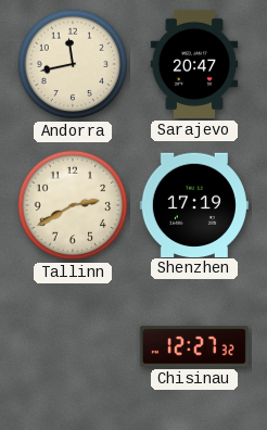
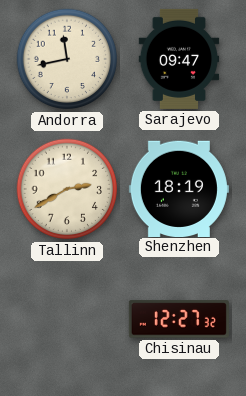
Sarajevo: 20:47 -> 09:47
Shenzhen: 17:19 -> 18:19
